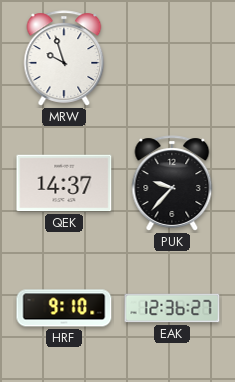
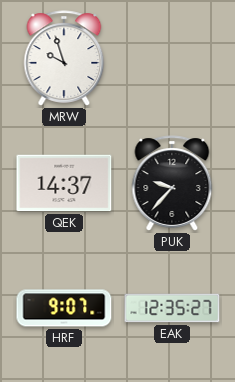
HRF: 9:10 -> 9:07
EAK: 12:36 -> 12:35
